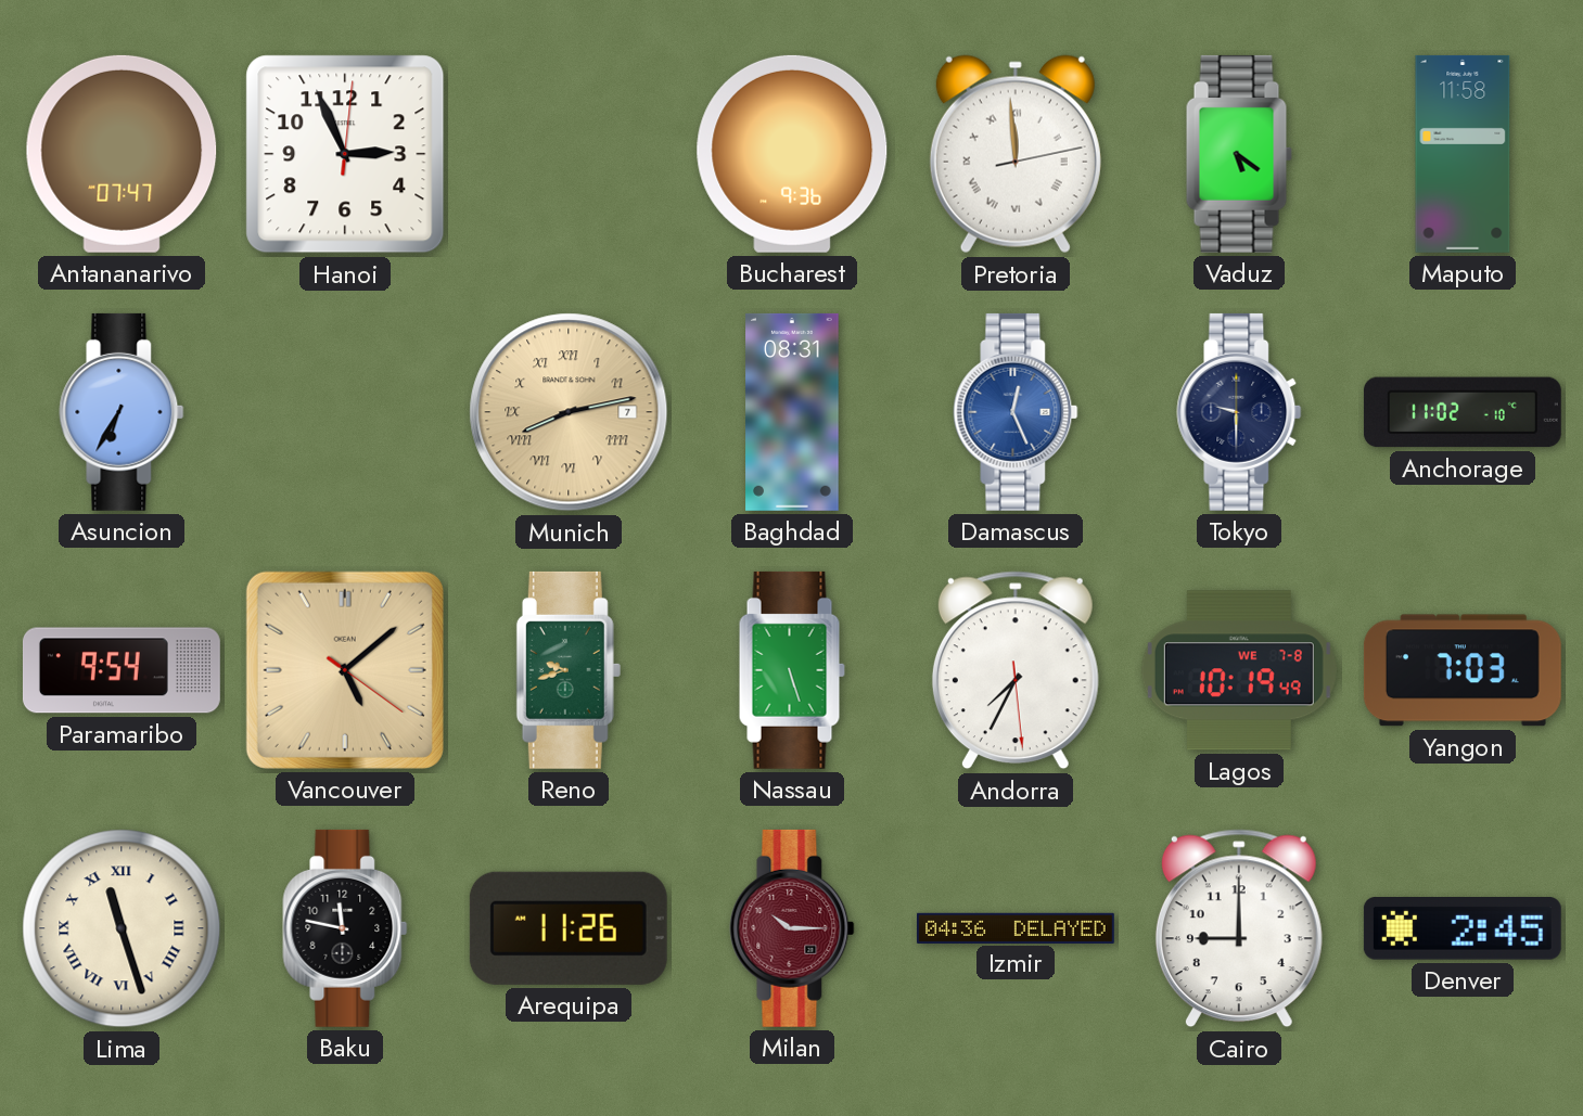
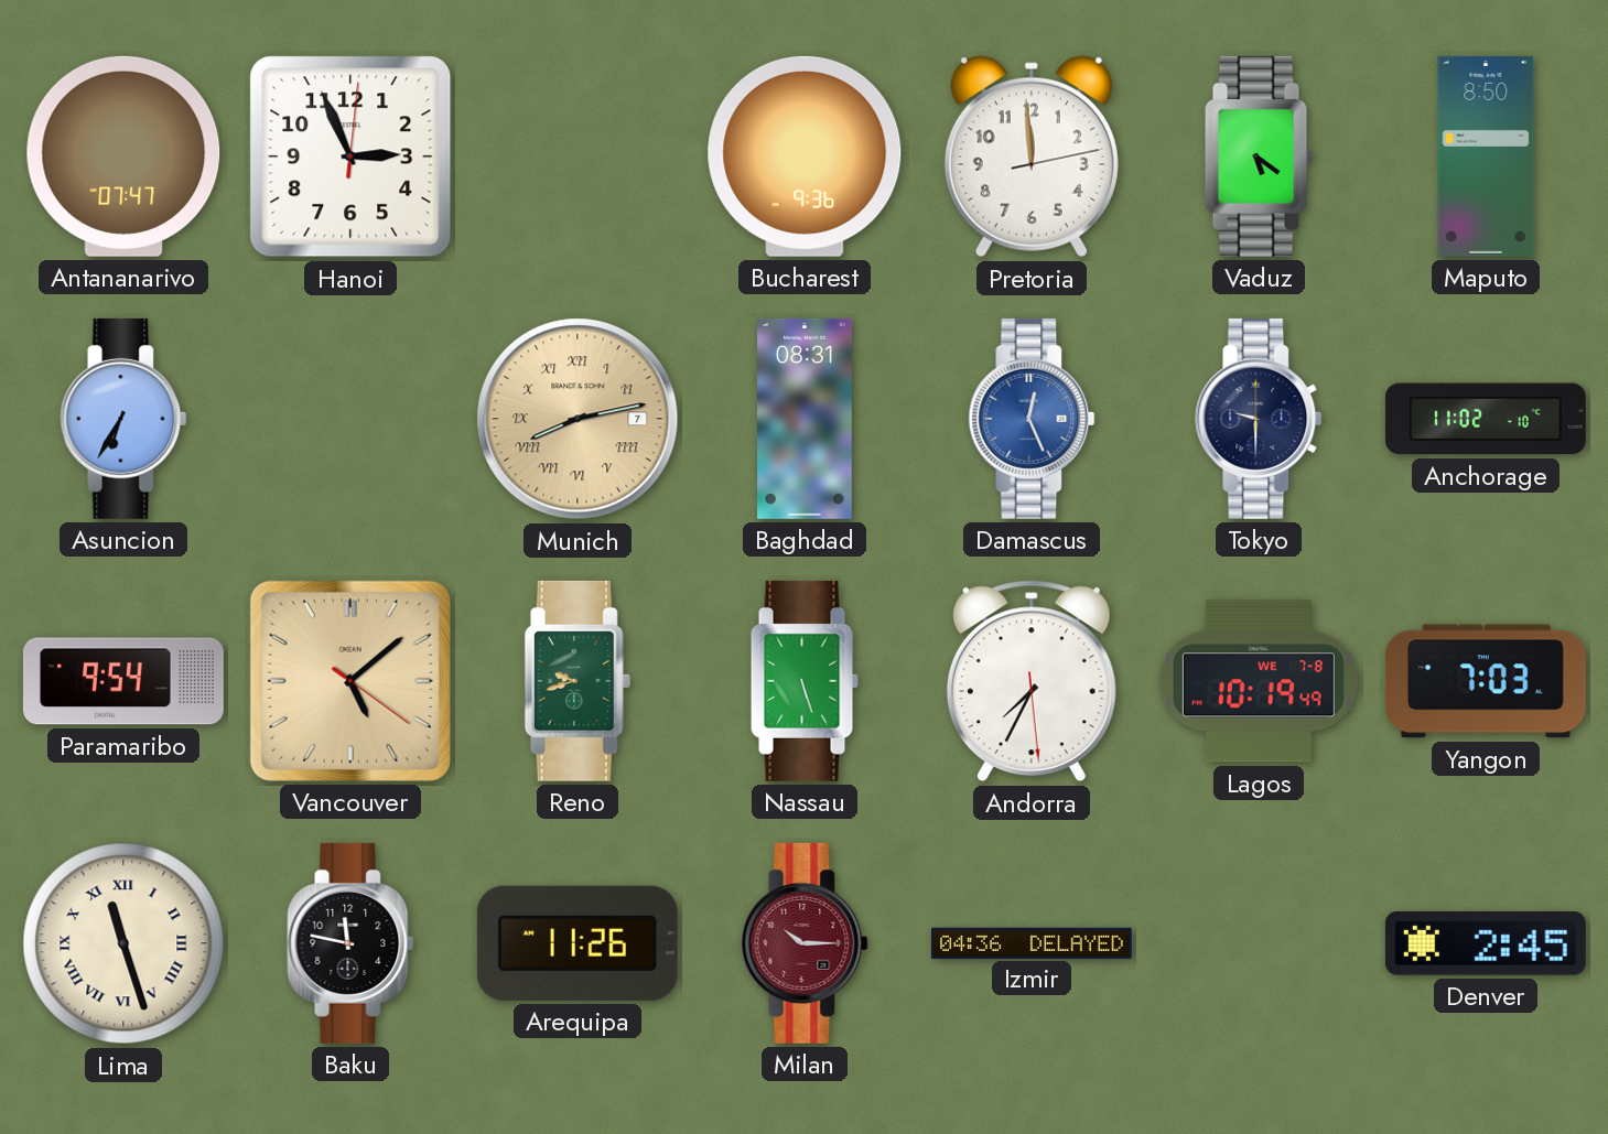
Pretoria numerals: Roman -> Arabic
Maputo: 11:58 -> 8:50
Cairo: 9:00 -> none
